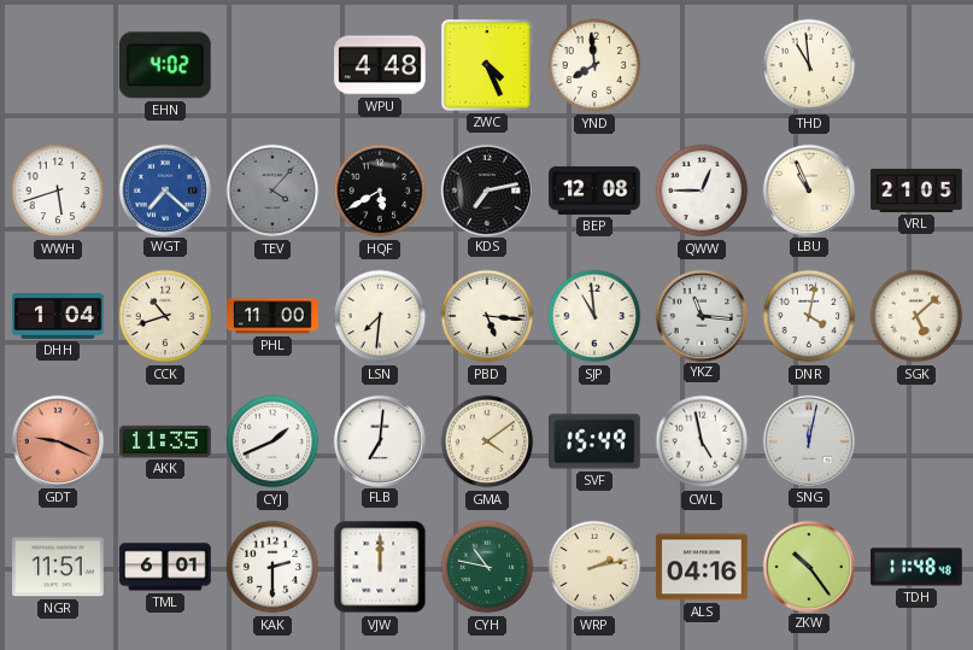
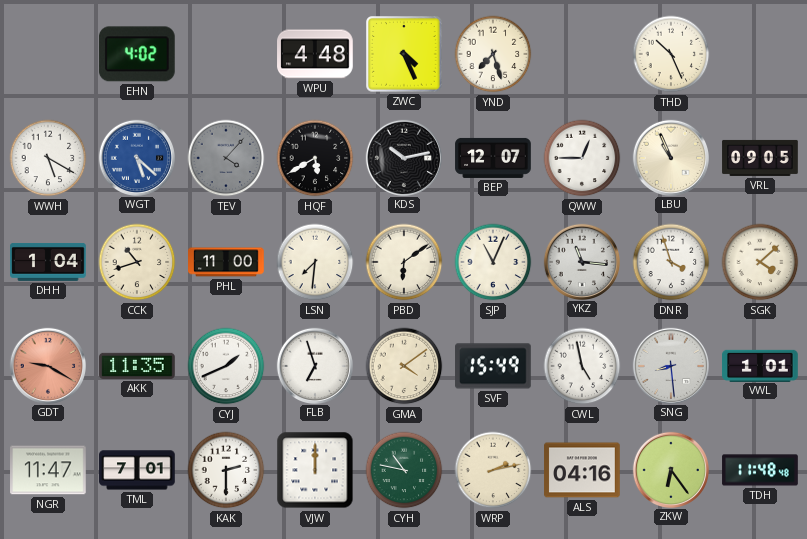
YND: 7:59 -> 7:27
THD: 10:59 -> 10:26
WWH: 5:42 -> 5:20
WGT: 7:22 -> 5:22
KDS: 7:13 -> 10:13
BEP: 12:08 -> 12:07
VRL: 21:05 -> 09:05
PBD: 5:16 -> 6:09
SJP: 10:59 -> 11:04
DNR: 4:02 -> 3:57
SGK: 5:08 -> 4:08
GDT: 9:19 -> 9:20
FLB: 7:01 -> 6:57
SNG: 12:02 -> 8:29
VWL: none -> 1:01
NGR: 11:51 -> 11:47
TML: 6:01 -> 7:01
ZKW: 10:24 -> 6:24
